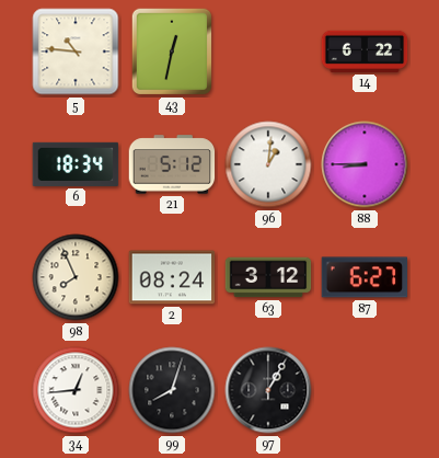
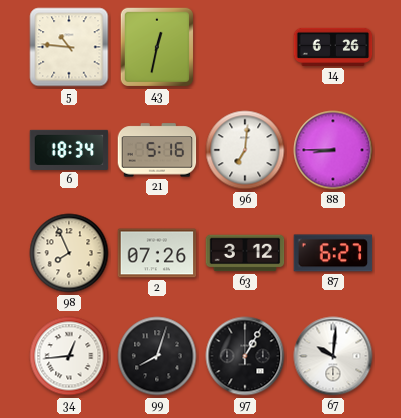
14: 6:22 -> 6:26
21: 5:12 -> 5:16
96: 1:01 -> 7:01
2: 08:24 -> 07:26
67: none -> 10:01
